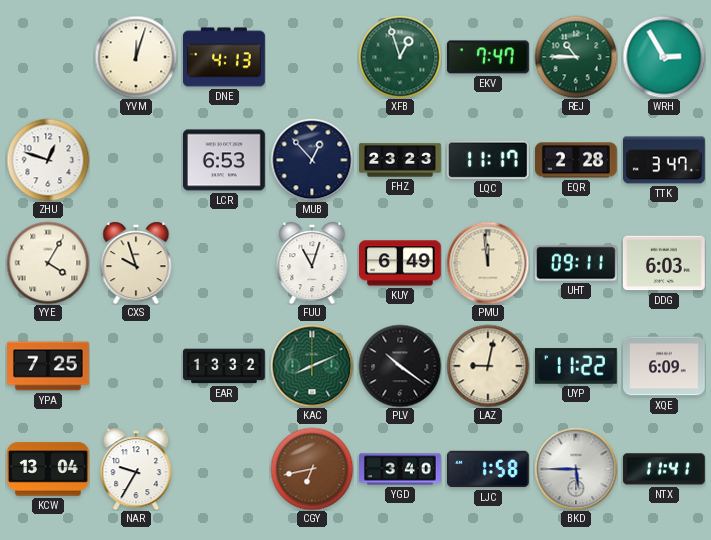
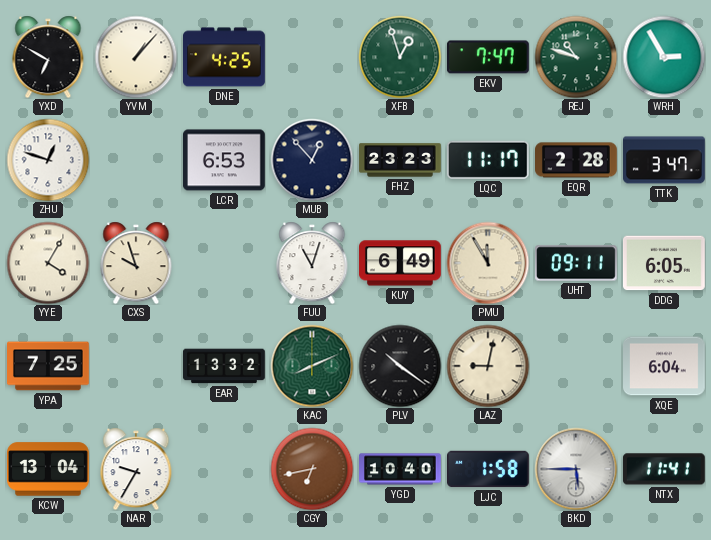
YXD: none -> 6:50
YVM: 12:03 -> 1:07
DNE: 4:13 -> 4:25
REJ: 10:45 -> 10:48
PMU: 11:59 -> 11:55
DDG: 6:03 -> 6:05
UYP: 11:22 -> none
XQE: 6:09 -> 6:04
YGD: 3:40 -> 10:40
